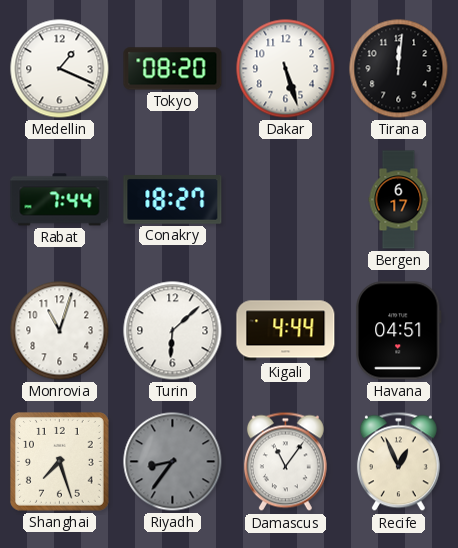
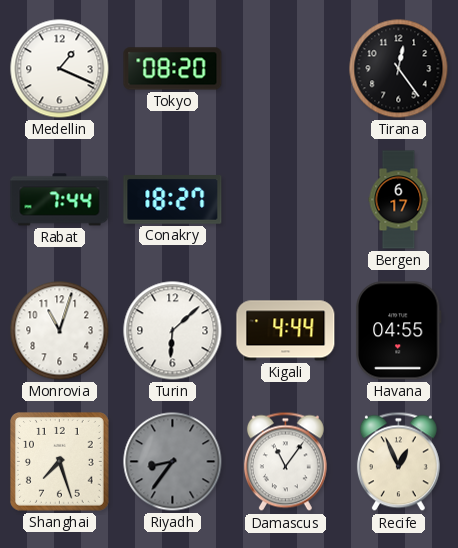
Dakar: 5:27 -> none
Tirana: 12:01 -> 12:24
Havana: 04:51 -> 04:55
